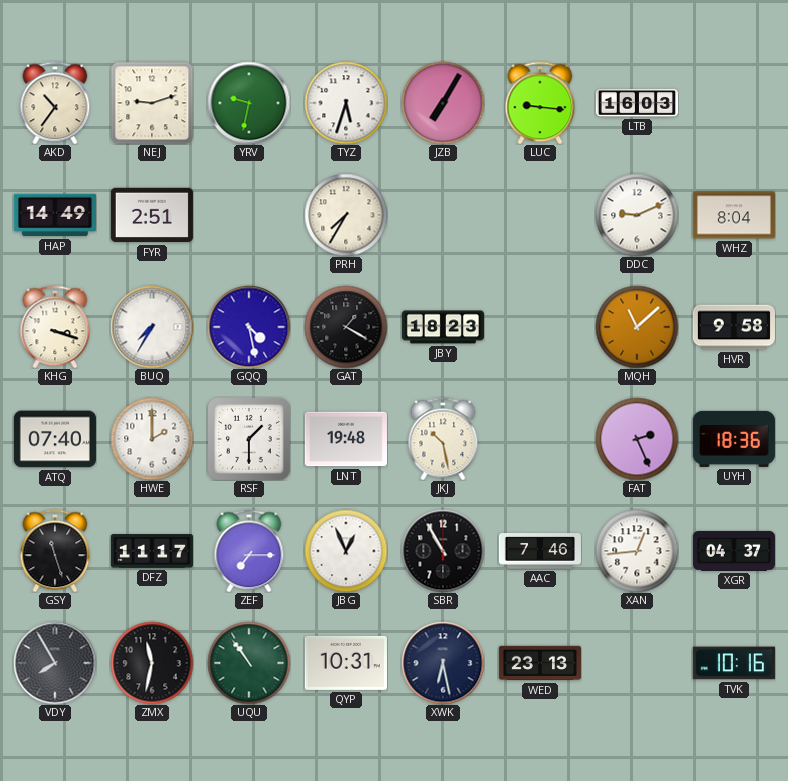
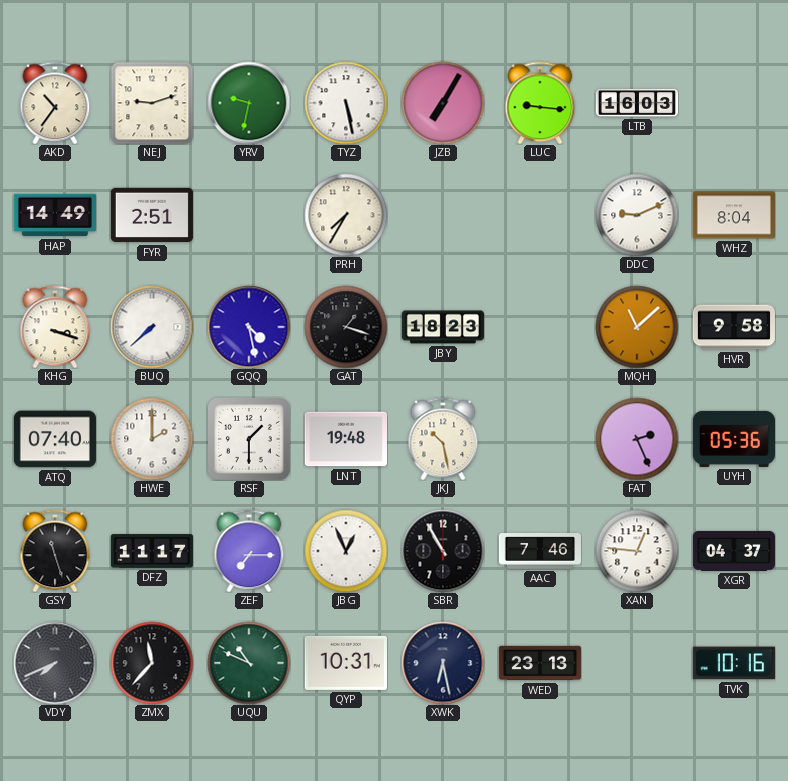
TYZ: 5:33 -> 5:28
BUQ: 7:35 -> 7:38
GAT: 1:20 -> 1:18
UYH: 18:36 -> 05:36
XAN: 12:44 -> 12:46
VDY: 7:55 -> 7:41
ZMX: 11:32 -> 11:37
UQU: 10:54 -> 10:49
